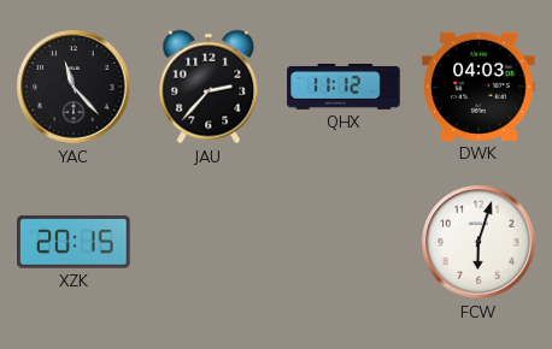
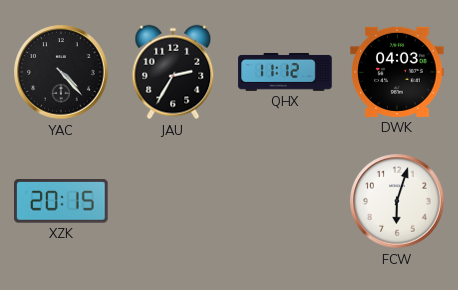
YAC: 11:23 -> 4:23
JAU: 2:37 -> 2:35
